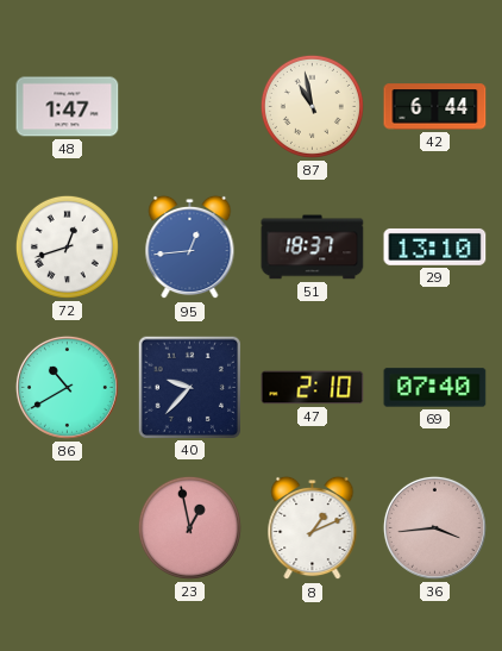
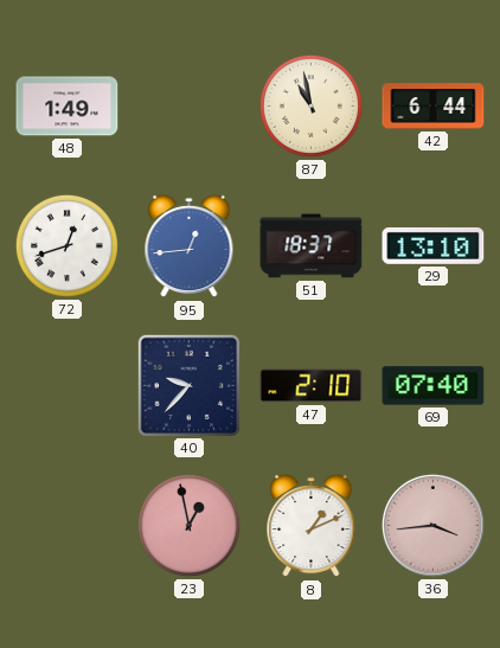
48: 1:47 -> 1:49
86: 10:40 -> none
